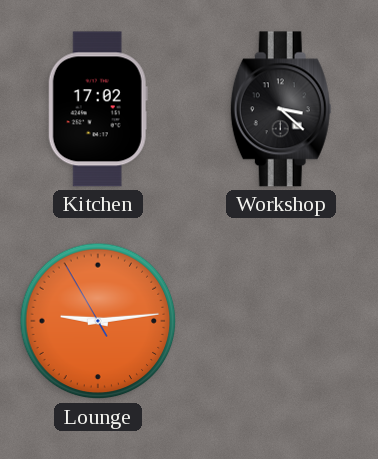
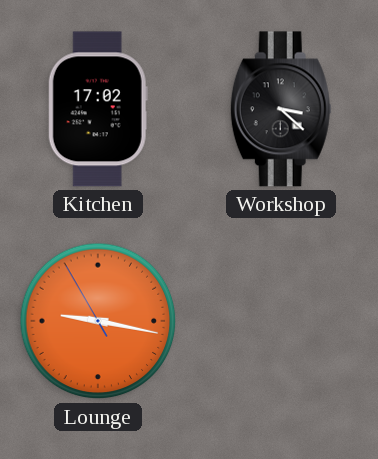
Lounge: 9:13 -> 9:16
